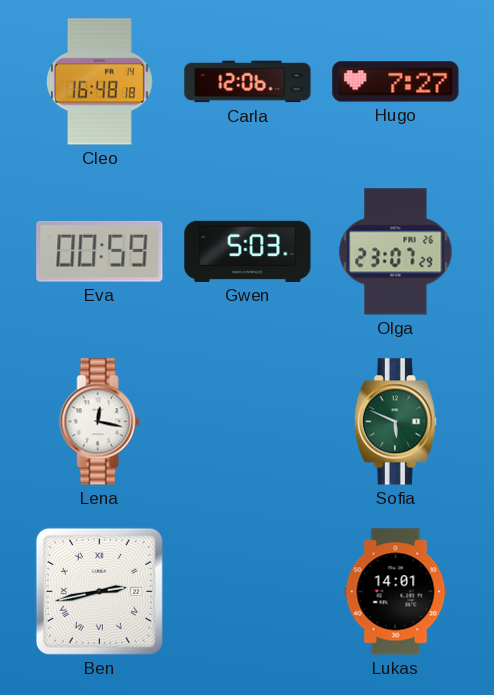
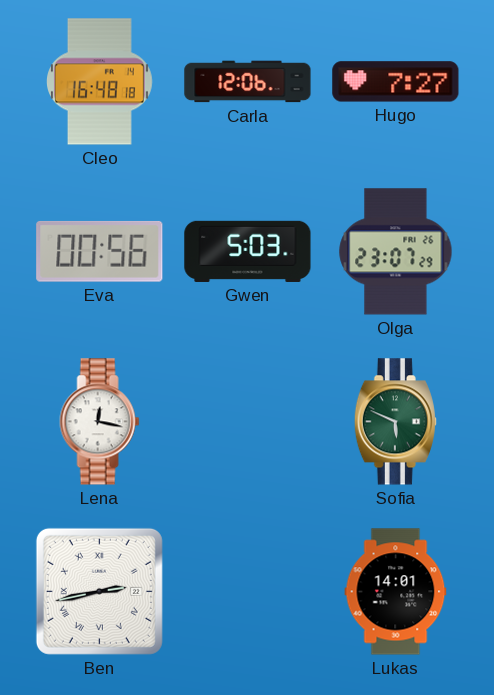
Eva: 00:59 -> 00:56
